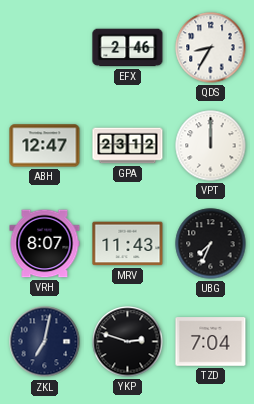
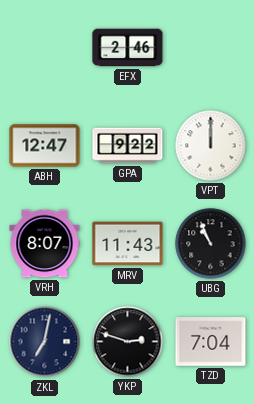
QDS: 8:35 -> none
GPA: 23:12 -> 9:22
UBG: 7:34 -> 10:56
